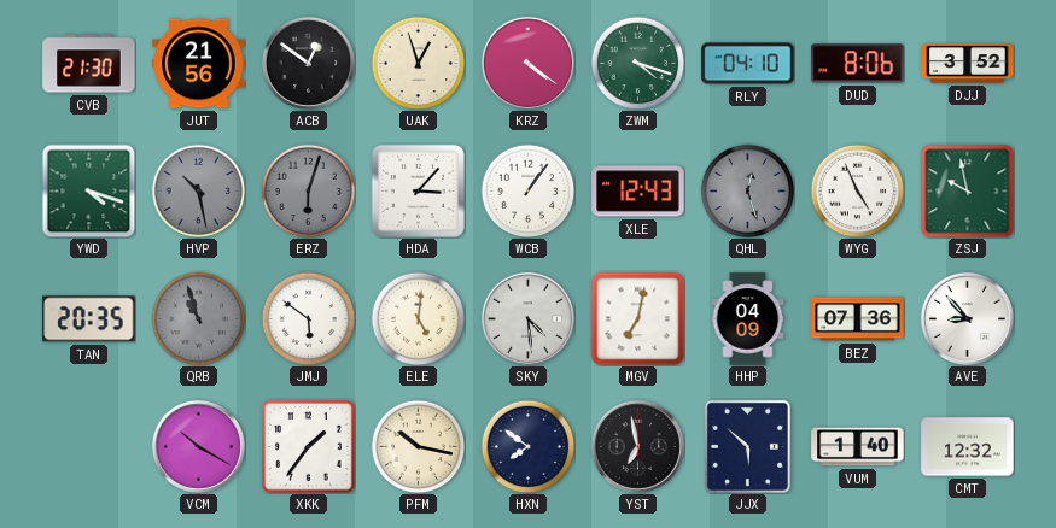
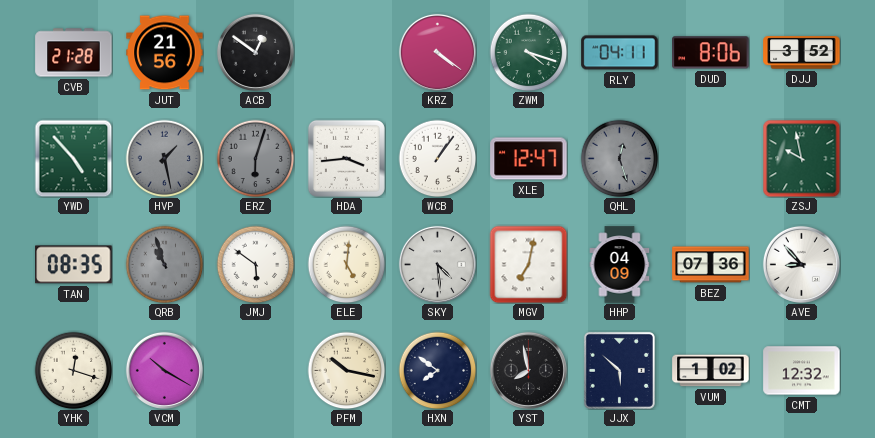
CVB: 21:30 -> 21:28
UAK: 12:57 -> none
RLY: 04:10 -> 04:11
YWD: 4:18 -> 4:53
HVP: 10:28 -> 1:28
HDA: 3:07 -> 3:44
XLE: 12:43 -> 12:47
WYG: 4:56 -> none
TAN: 20:35 -> 08:35
YHK: none -> 12:18
XKK: 1:36 -> none
YST: 6:58 -> 7:58
VUM: 1:40 -> 1:02
